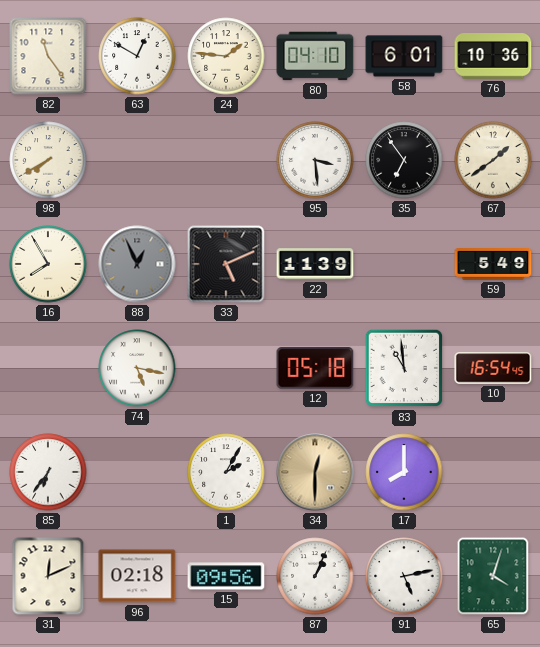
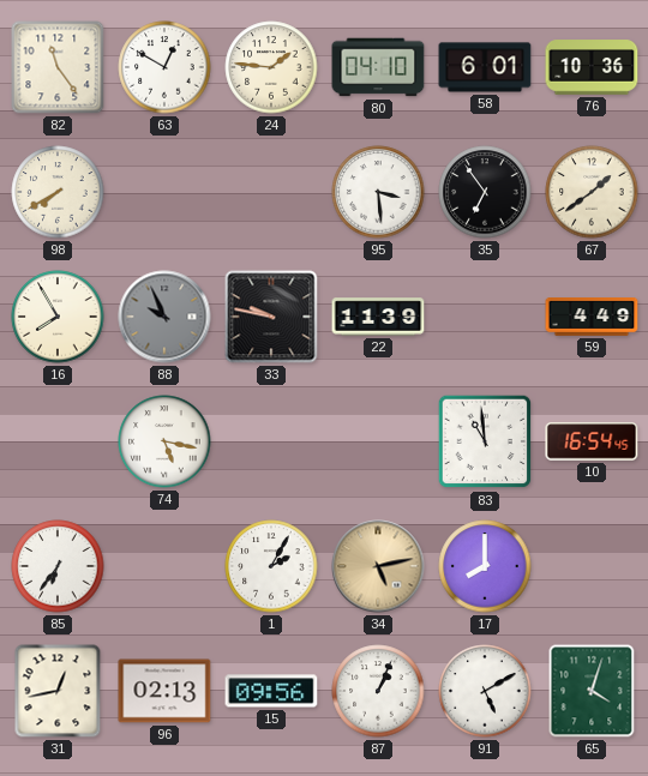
88: 12:56 -> 9:56
33: 5:11 -> 9:47
59: 5:49 -> 4:49
12: 05:18 -> none
34: 12:30 -> 5:13
31: 12:11 -> 12:43
96: 02:18 -> 02:13
91: 5:13 -> 5:10
